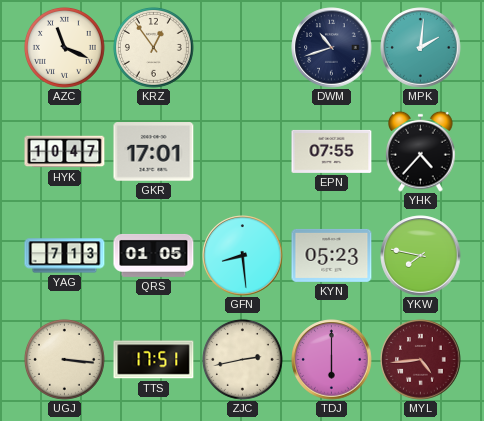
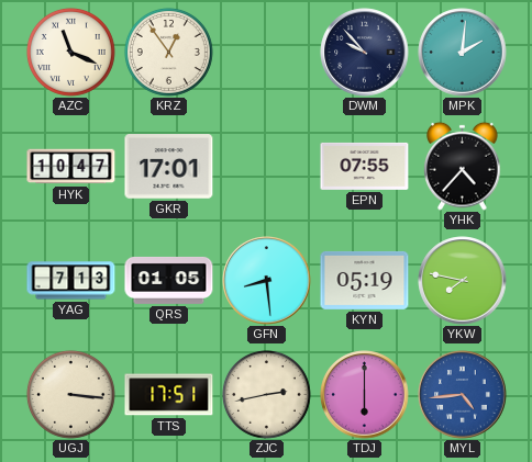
DWM: 10:42 -> 9:53
KYN: 05:23 -> 05:19
MYL dial: burgundy -> blue
